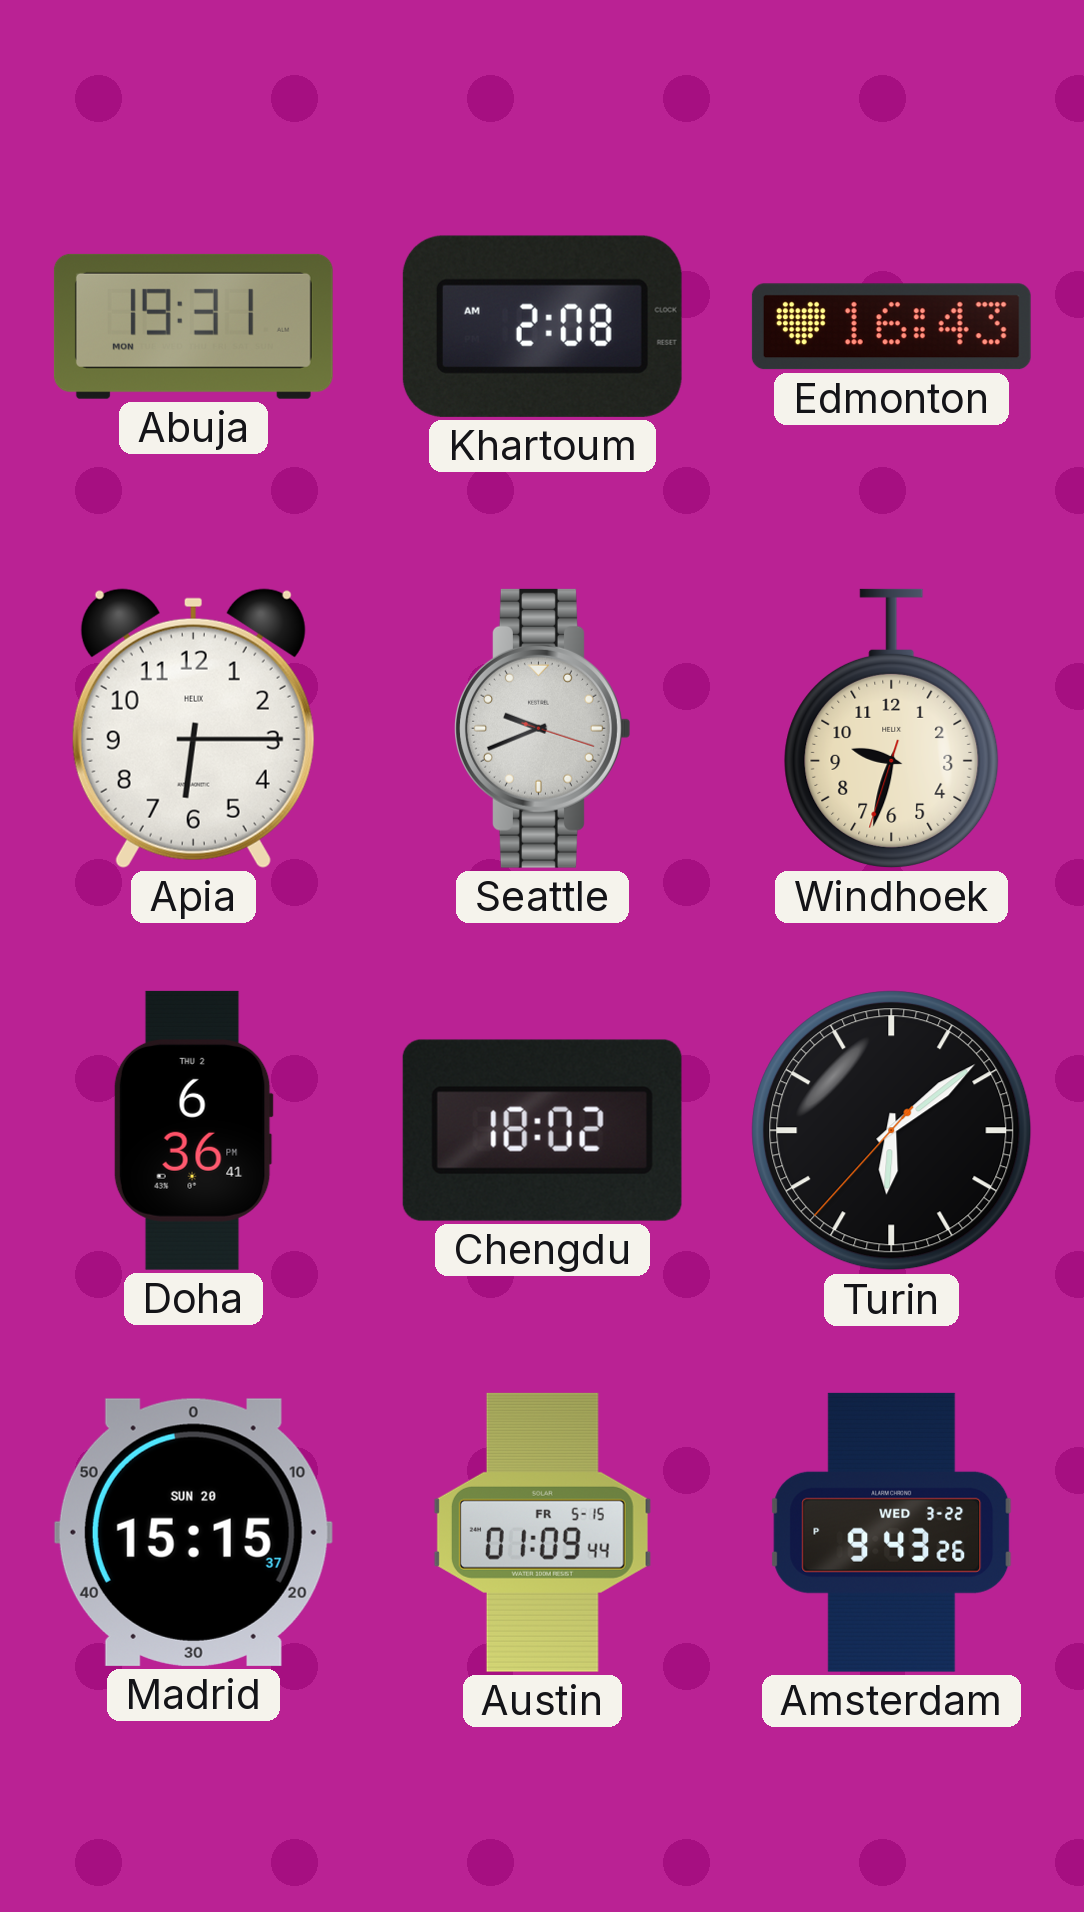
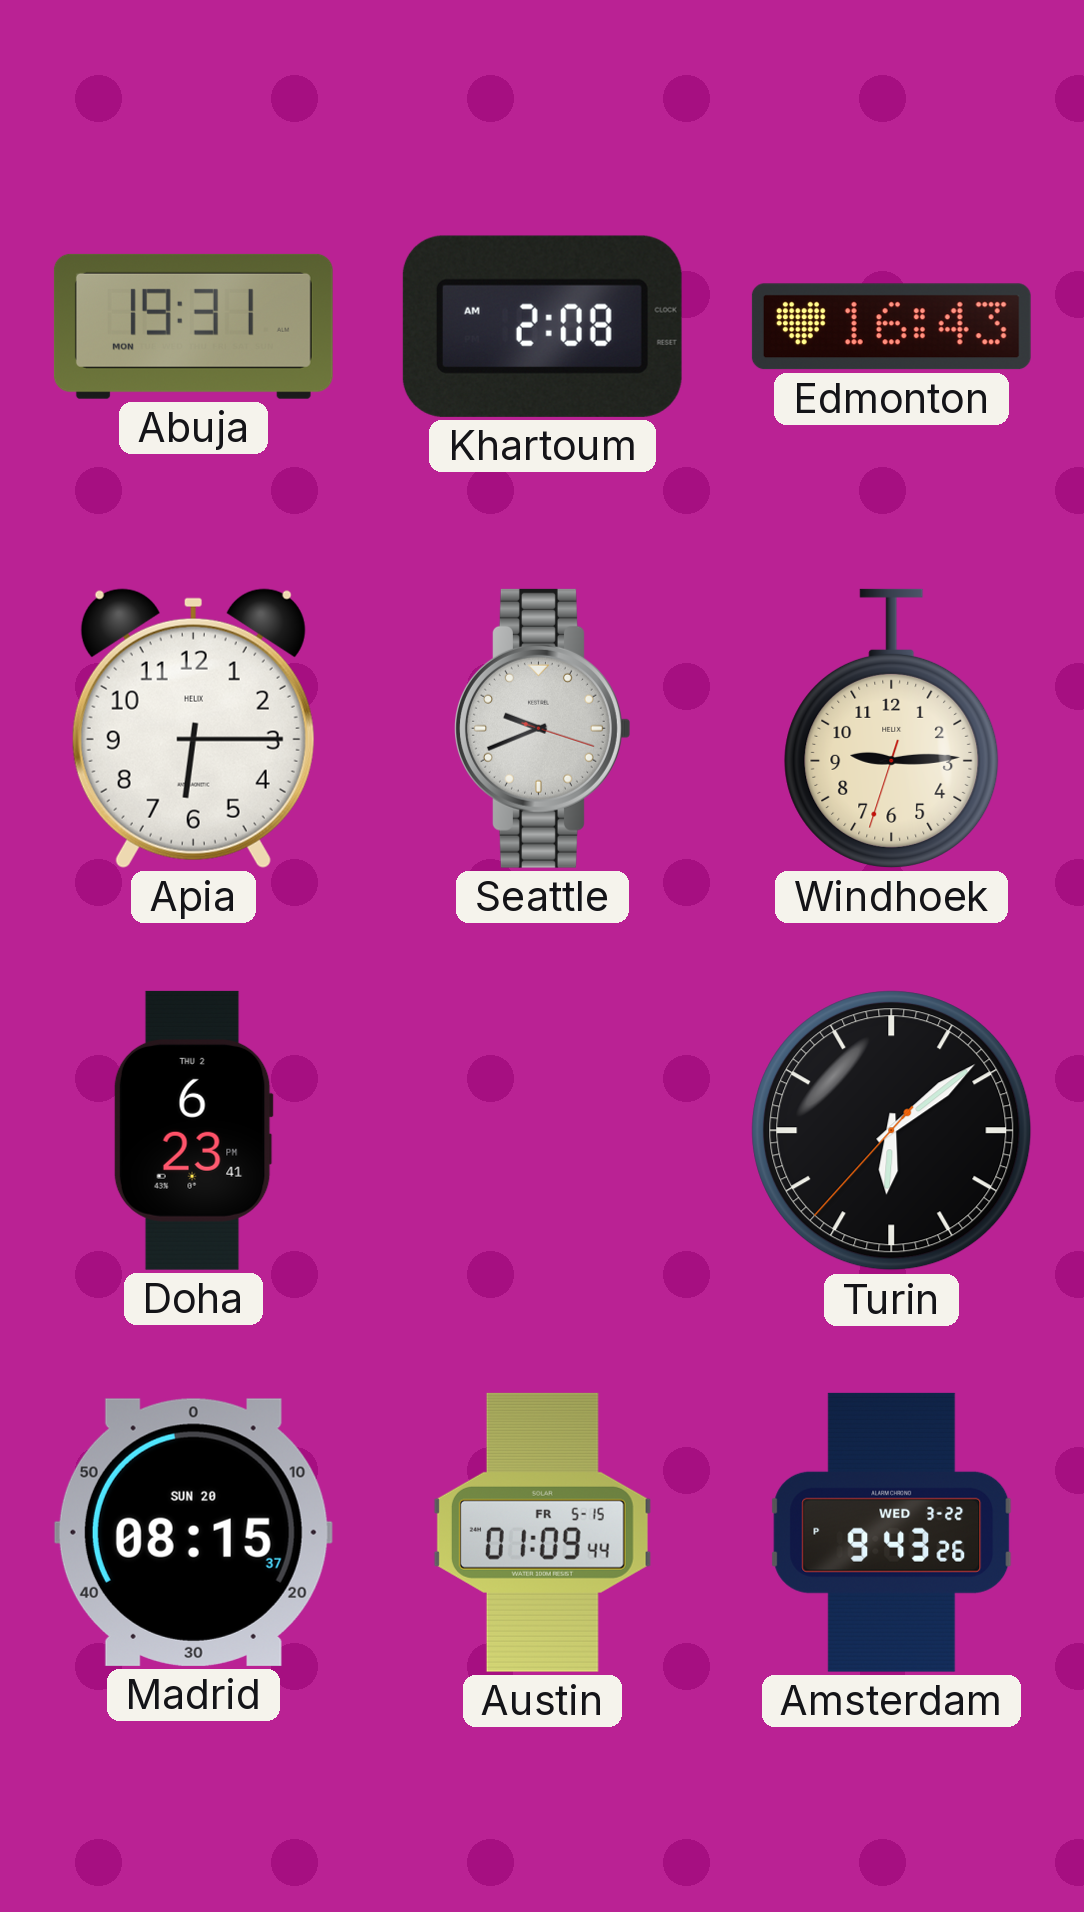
Windhoek: 9:32 -> 9:14
Doha: 6:36 -> 6:23
Chengdu: 18:02 -> none
Madrid: 15:15 -> 08:15
